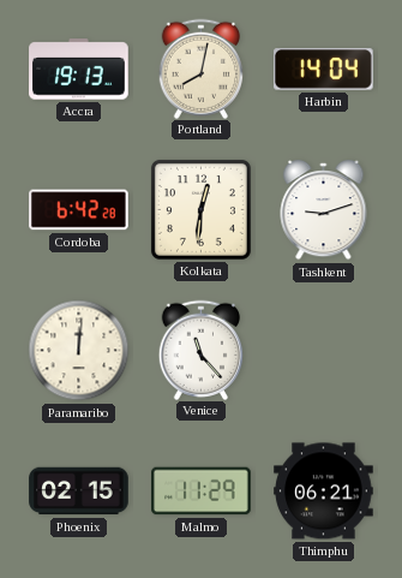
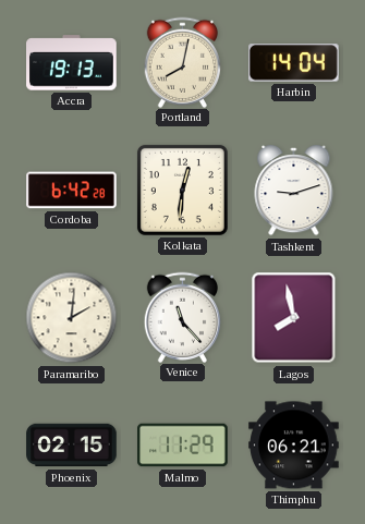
Paramaribo: 12:01 -> 2:01
Lagos: none -> 7:58
